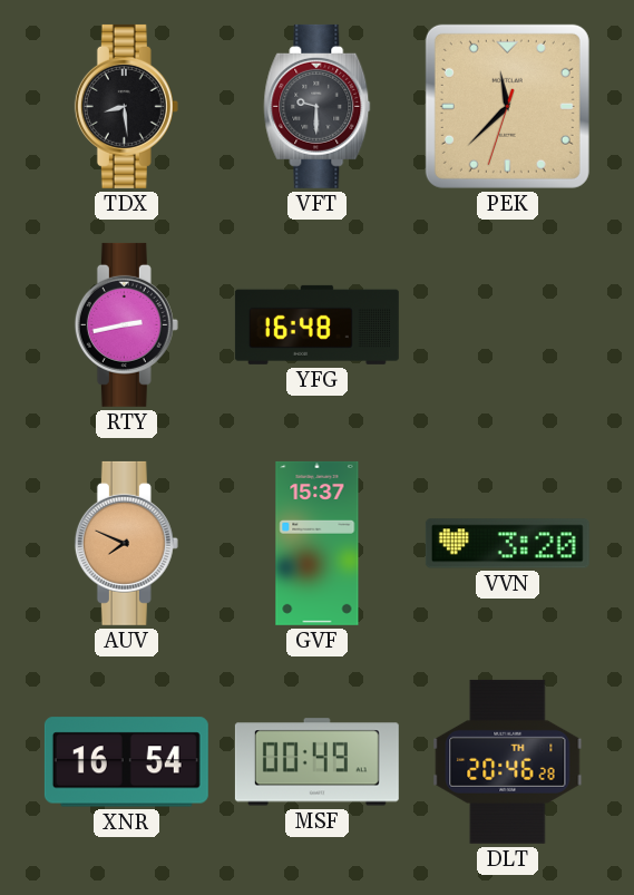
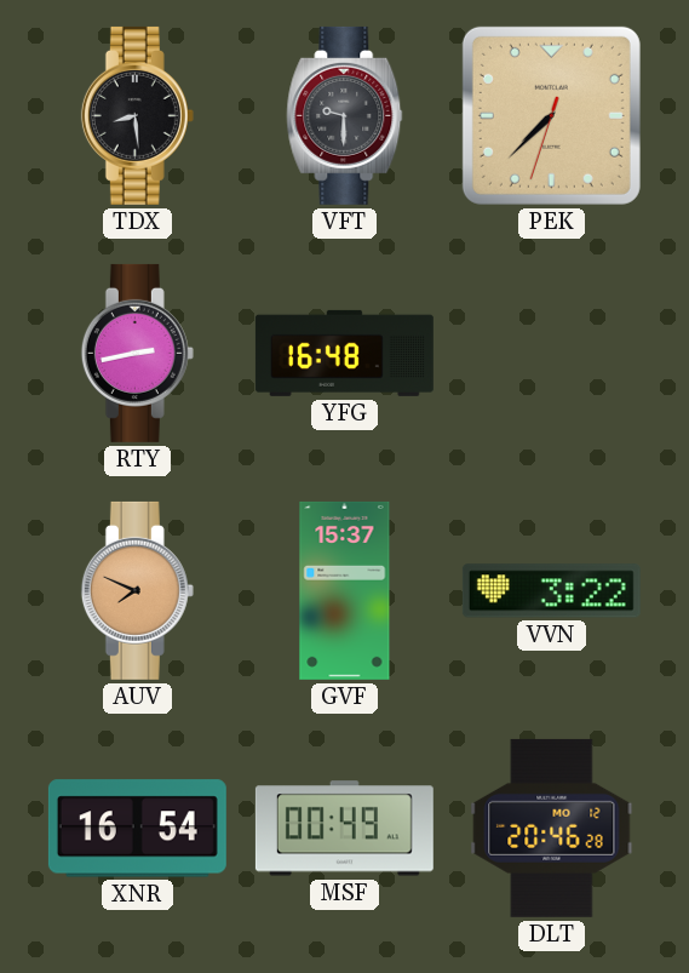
PEK: 11:37 -> 7:37
VVN: 3:20 -> 3:22
DLT date: TH 1 -> MO 12
